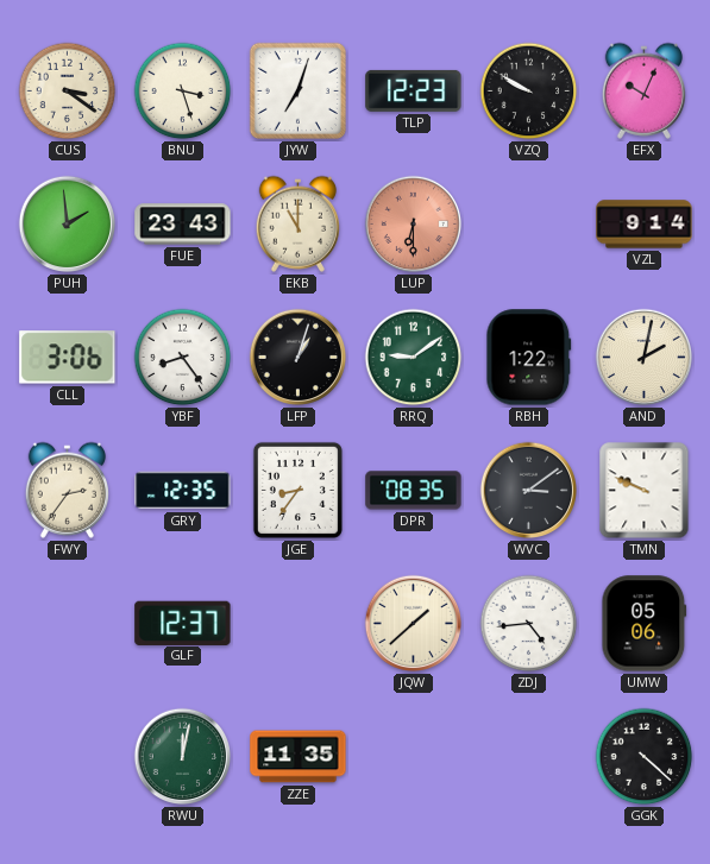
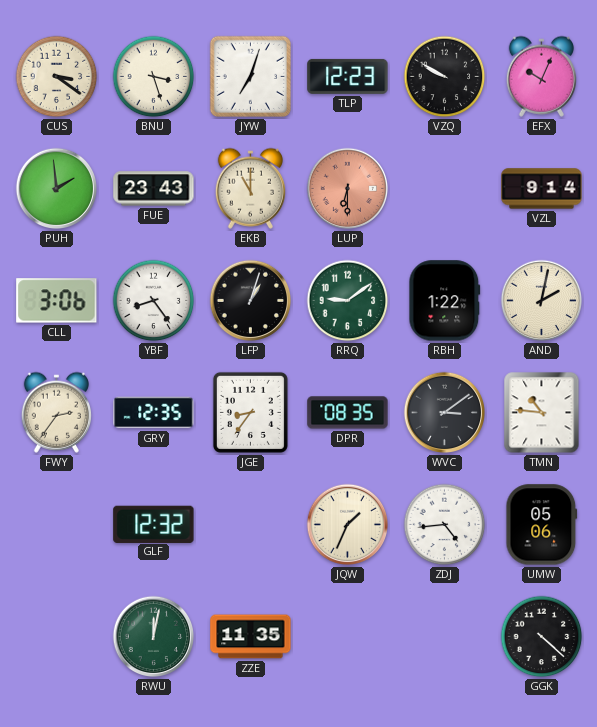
TMN: 9:49 -> 10:46
GLF: 12:37 -> 12:32
JQW: 1:38 -> 1:34
